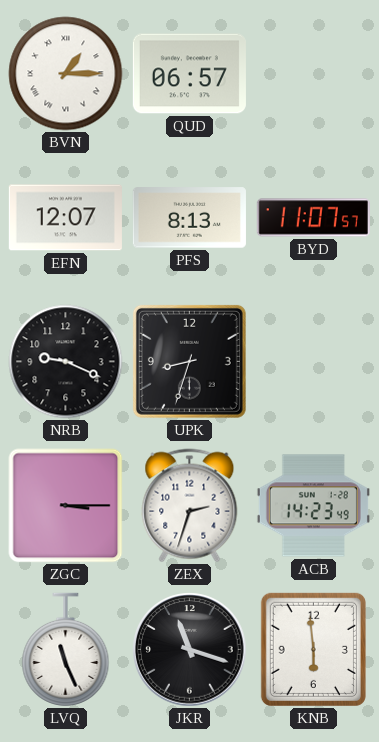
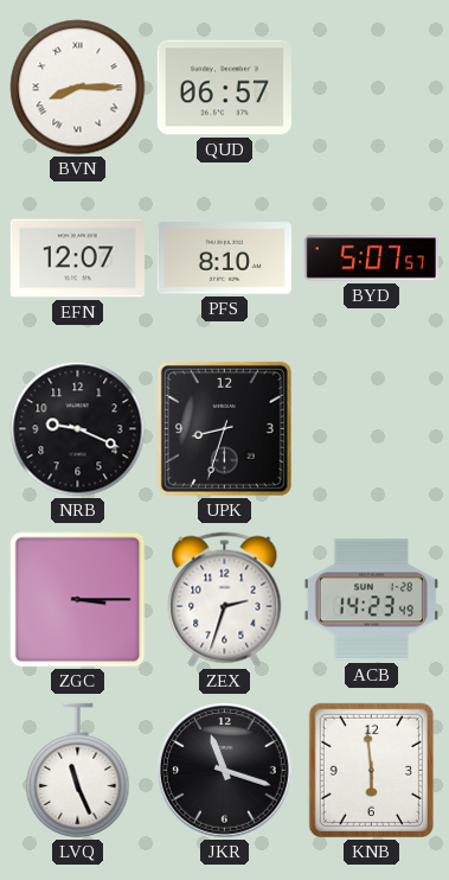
BVN: 1:15 -> 8:15
PFS: 8:13 -> 8:10
BYD: 11:07 -> 5:07
